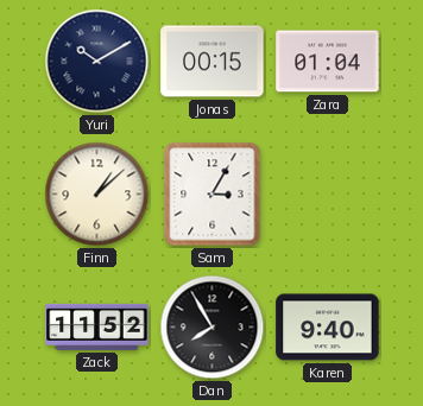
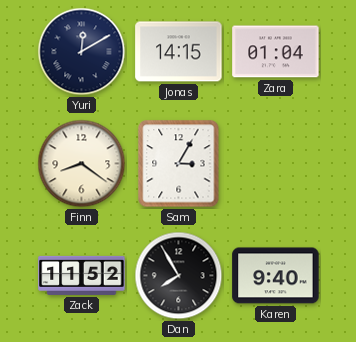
Yuri: 10:10 -> 12:10
Jonas: 00:15 -> 14:15
Finn: 1:08 -> 8:21
